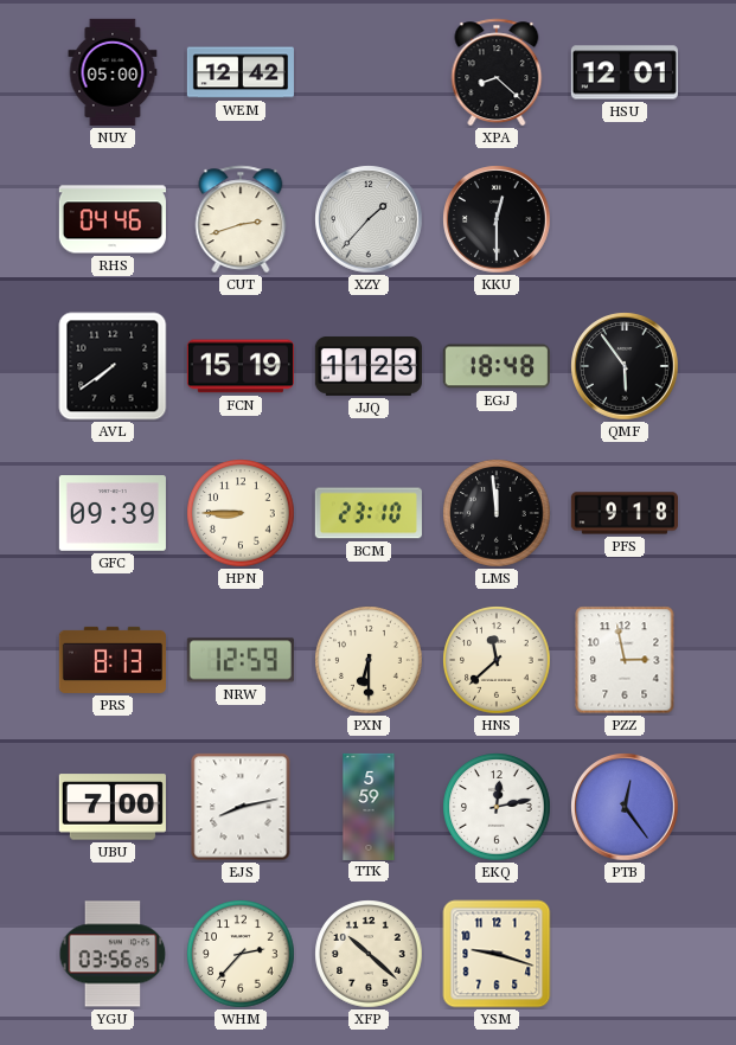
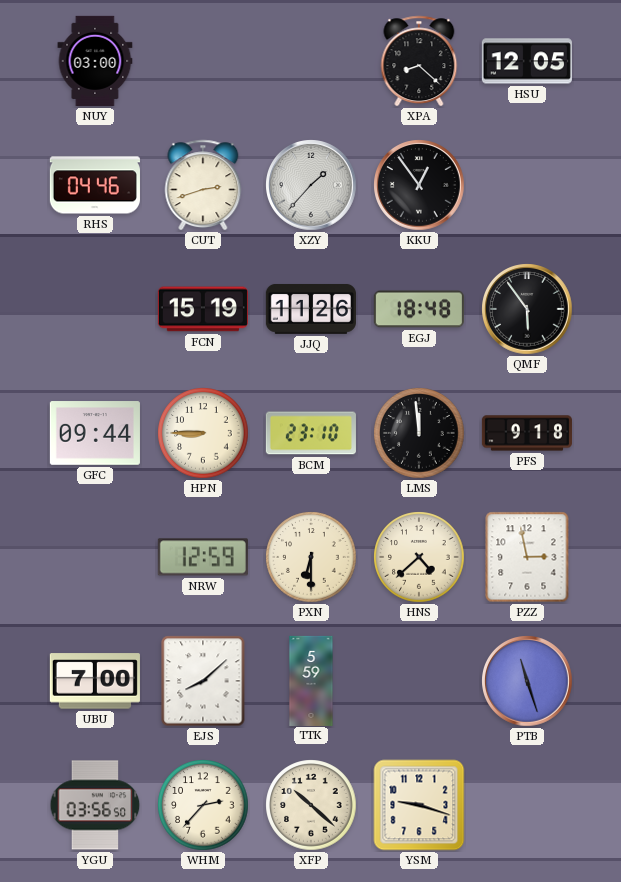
NUY: 05:00 -> 03:00
WEM: 12:42 -> none
HSU: 12:01 -> 12:05
KKU: 12:30 -> 12:54
AVL: 7:39 -> none
JJQ: 11:23 -> 11:26
GFC: 09:39 -> 09:44
PRS: 8:13 -> none
HNS: 11:38 -> 4:38
EJS: 8:13 -> 8:08
EKQ: 12:13 -> none
PTB: 12:24 -> 11:27
YGU: 03:56:25 -> 03:56:50
